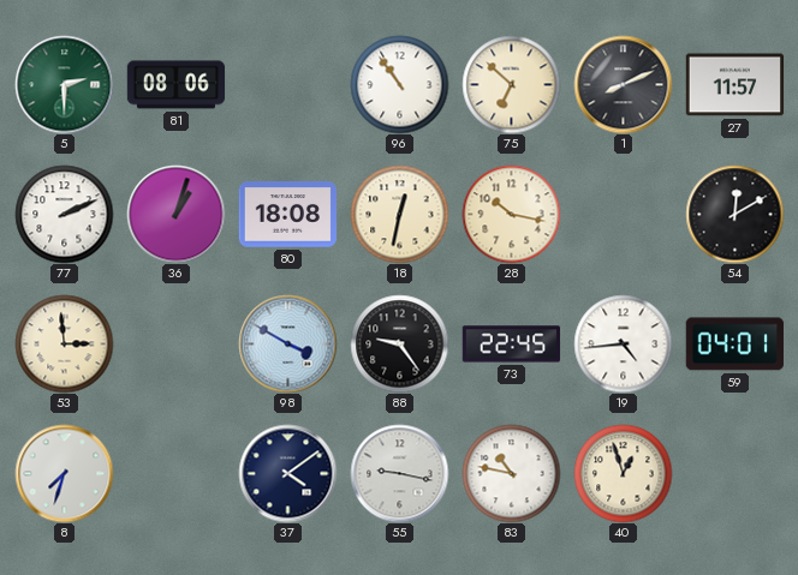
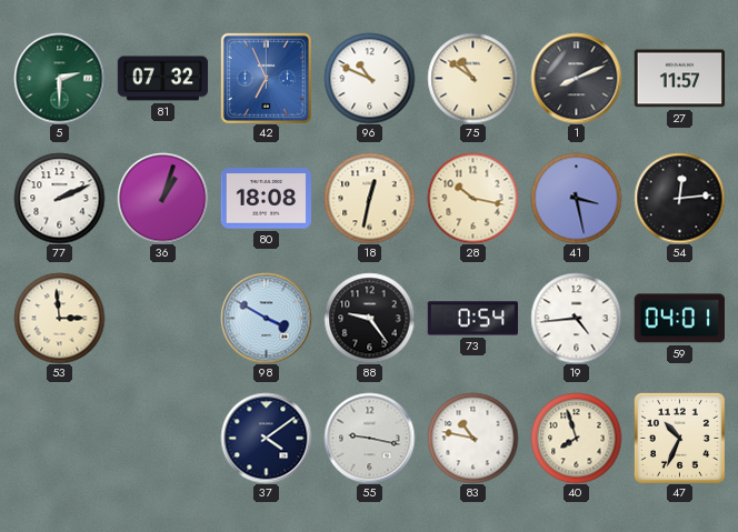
81: 08:06 -> 07:32
42: none -> 6:56
96: 10:54 -> 10:49
75: 6:52 -> 10:51
41: none -> 3:28
54: 12:10 -> 12:14
73: 22:45 -> 0:54
8: 7:33 -> none
40: 12:57 -> 7:57
47: none -> 10:34
